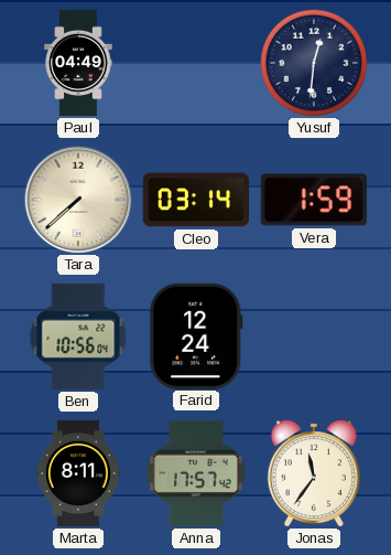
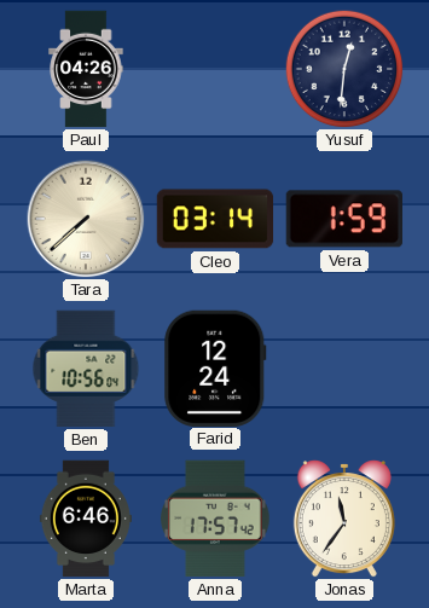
Paul: 04:49 -> 04:26
Marta: 8:11 -> 6:46
